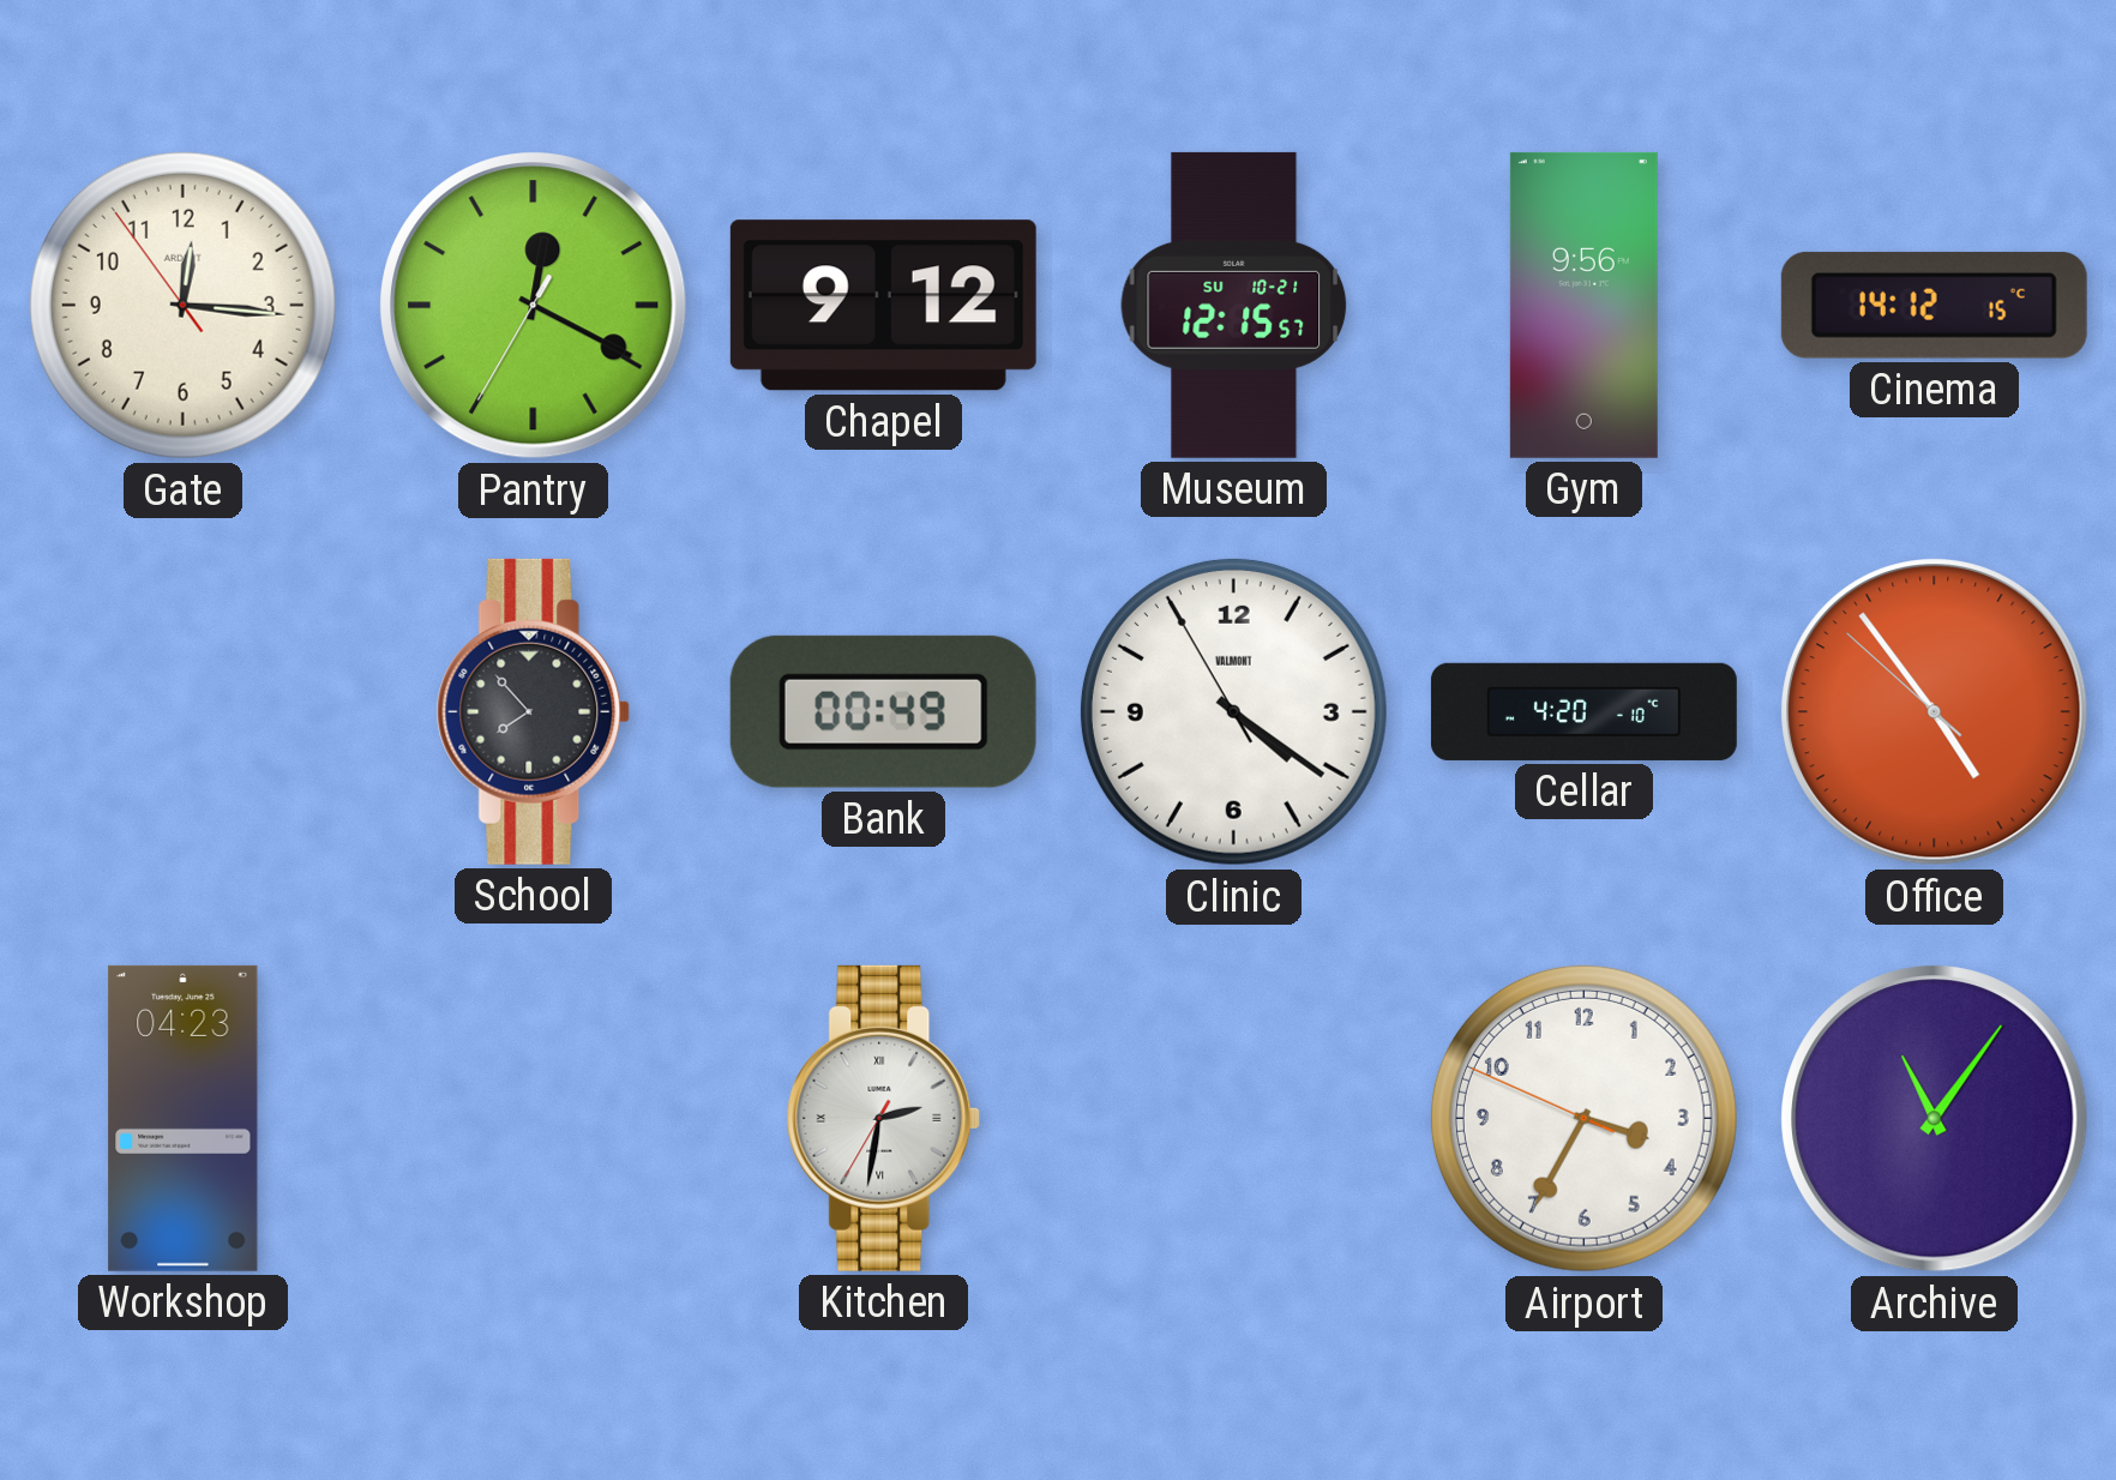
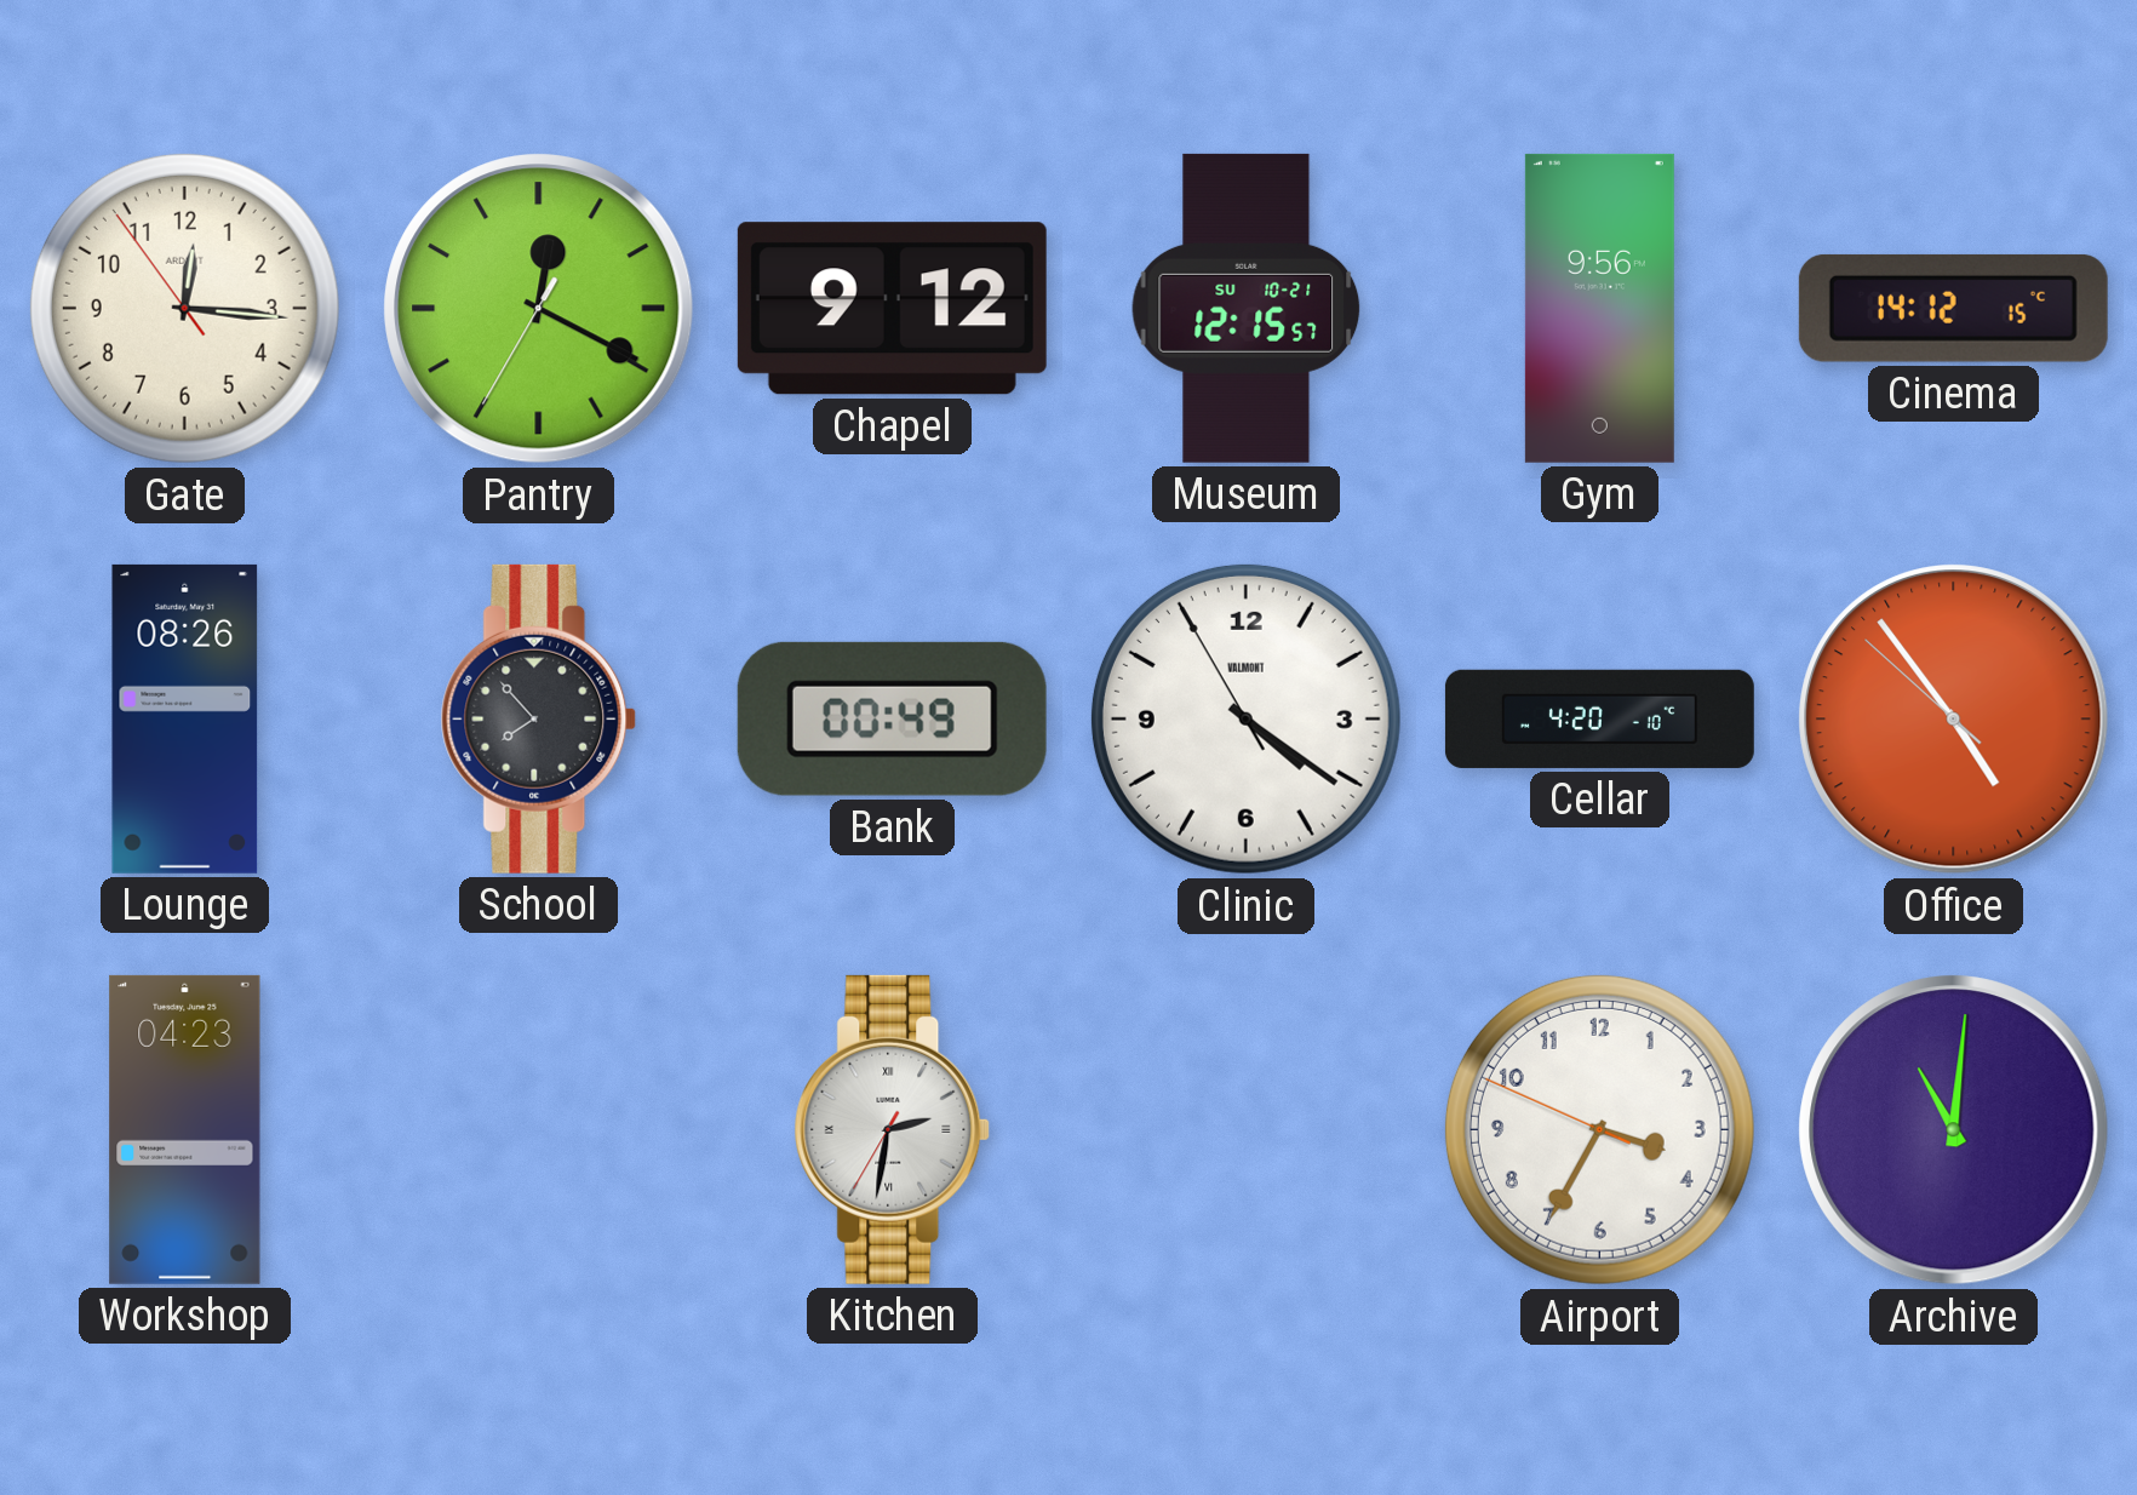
Lounge: none -> 08:26
Archive: 11:06 -> 11:01
